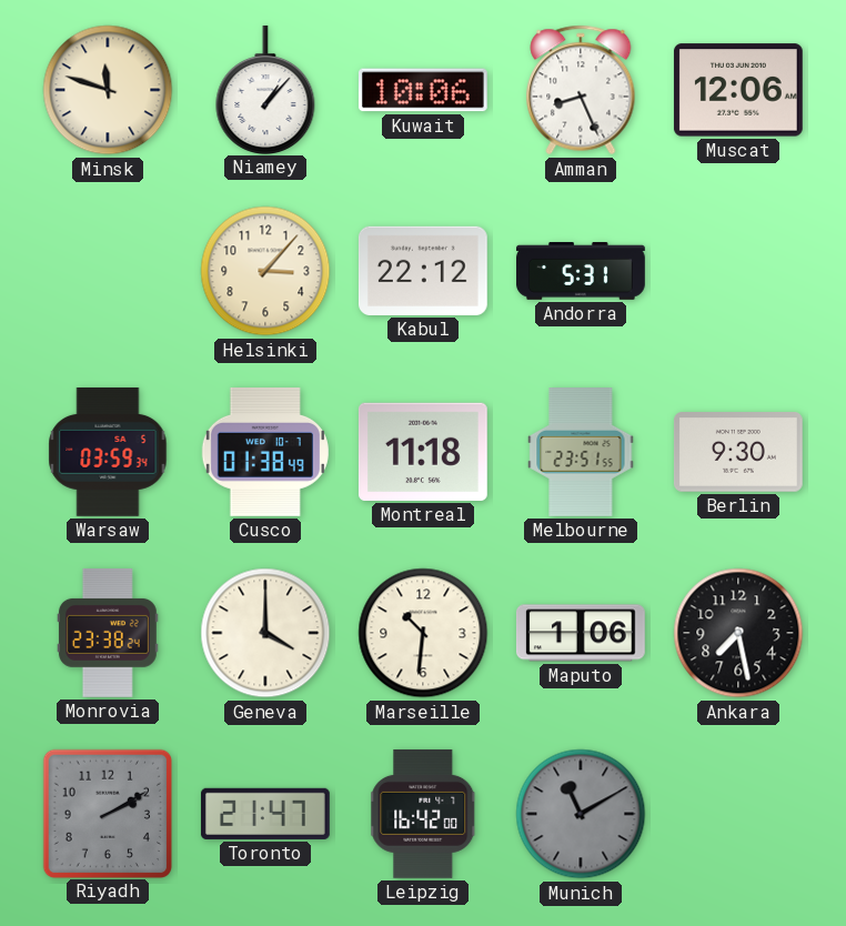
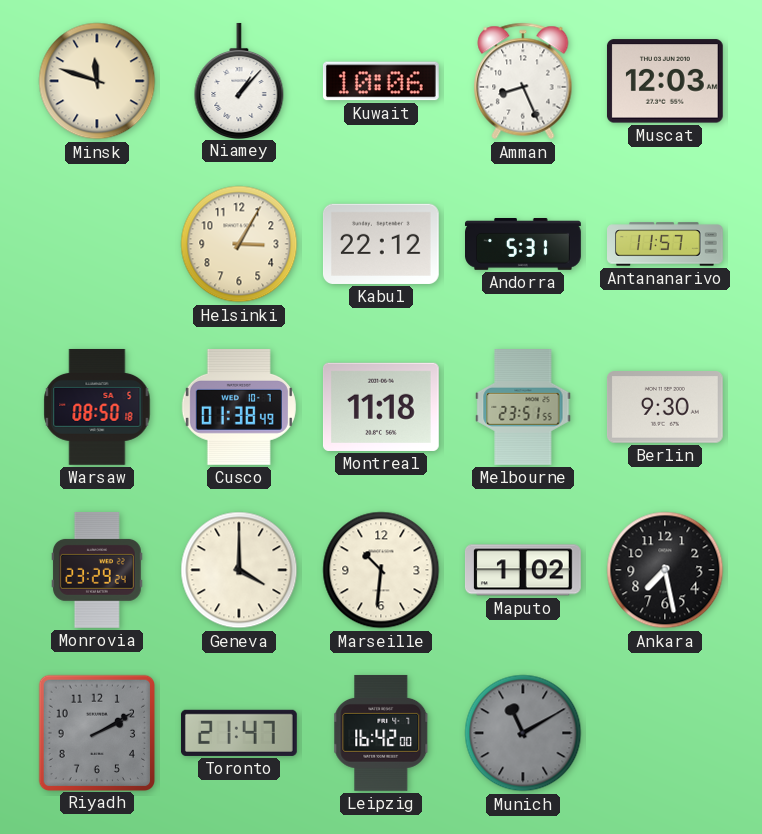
Muscat: 12:06 -> 12:03
Helsinki: 3:07 -> 3:05
Antananarivo: none -> 11:57
Warsaw: 03:59 -> 08:50
Monrovia: 23:38 -> 23:29
Maputo: 1:06 -> 1:02
